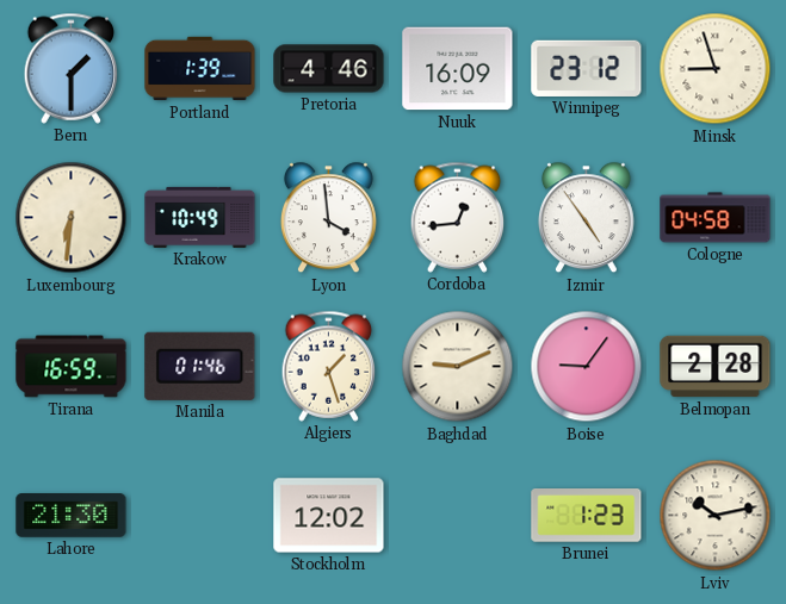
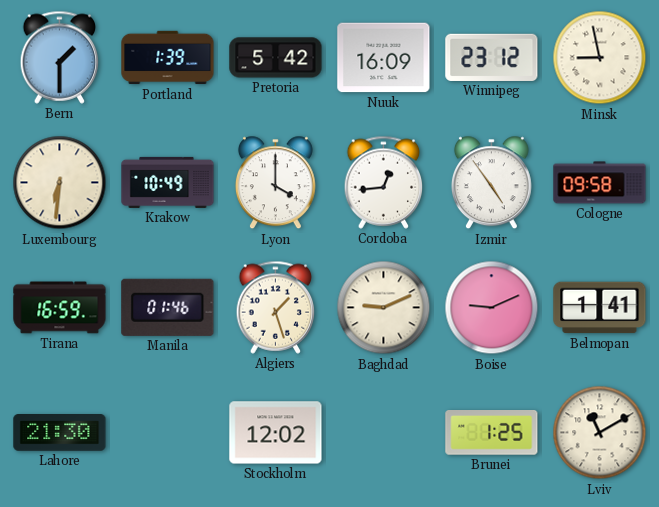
Pretoria: 4:46 -> 5:42
Minsk: 8:57 -> 8:58
Lyon: 3:59 -> 4:00
Cologne: 04:58 -> 09:58
Boise: 9:06 -> 9:11
Belmopan: 2:28 -> 1:41
Brunei: 1:23 -> 1:25
Lviv: 10:13 -> 11:10
